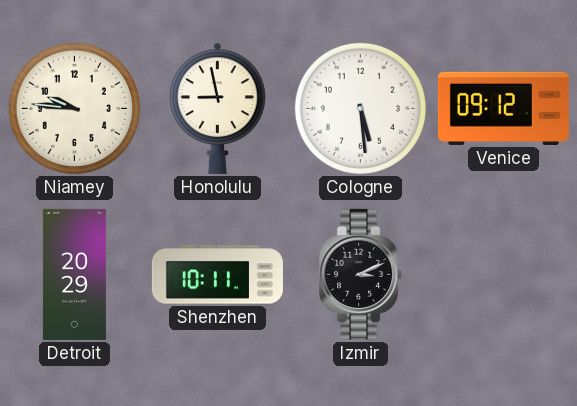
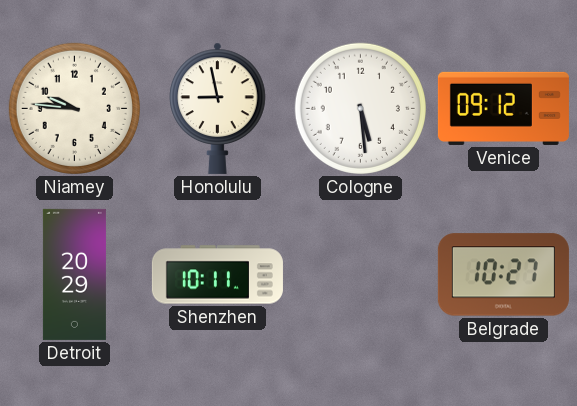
Izmir: 3:11 -> none
Belgrade: none -> 10:27
